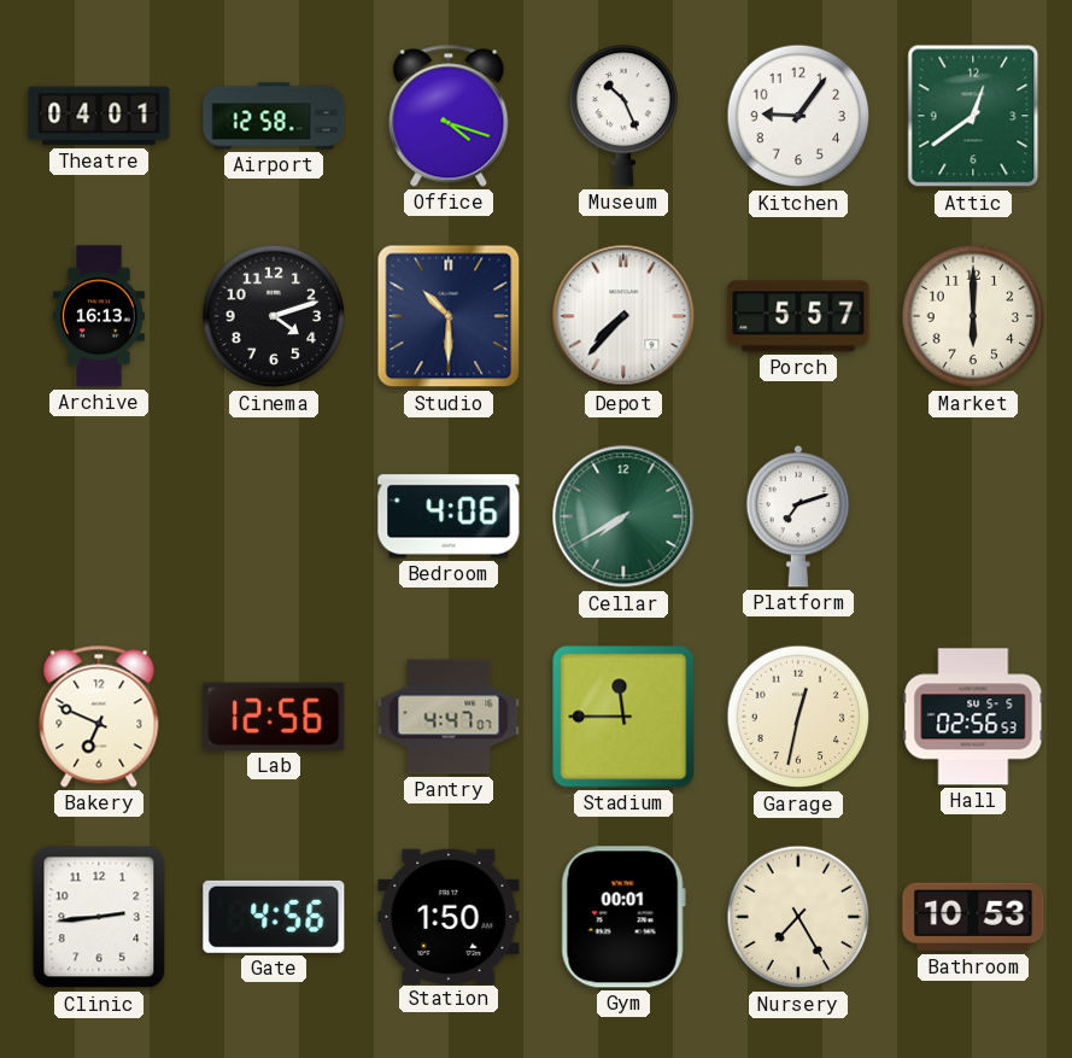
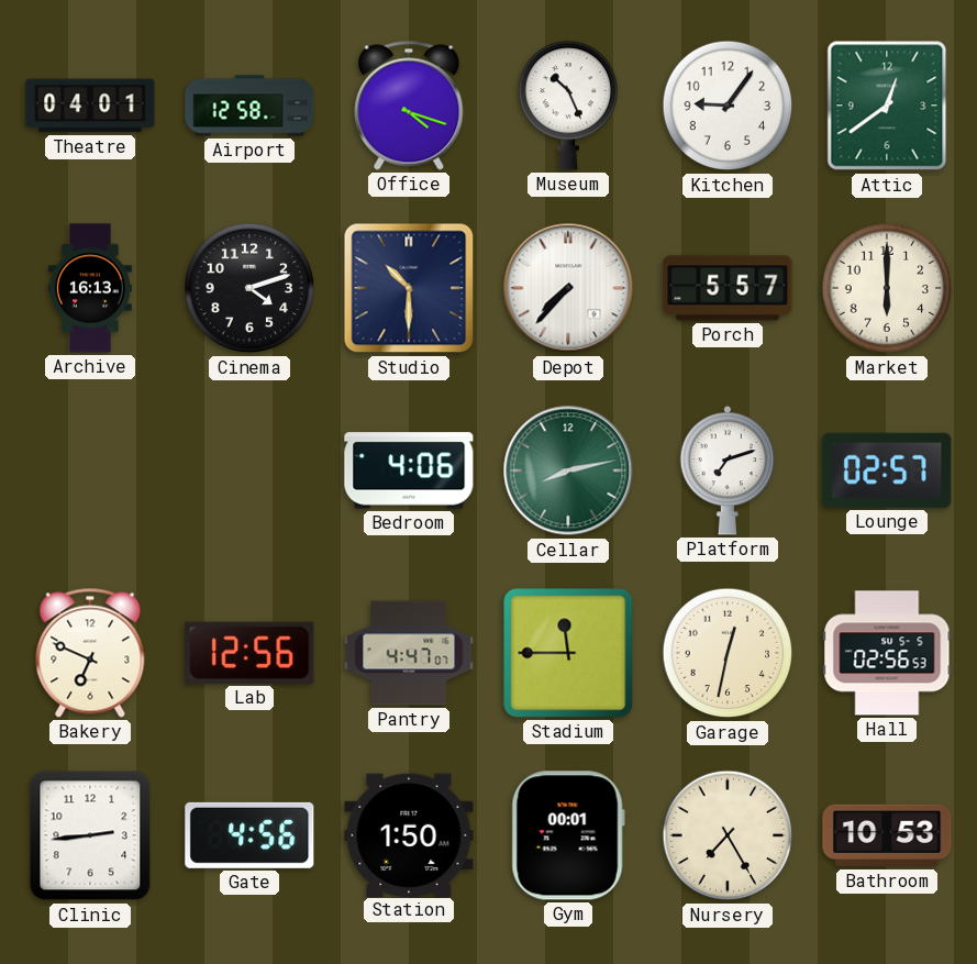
Cellar: 7:40 -> 8:13
Lounge: none -> 02:57
